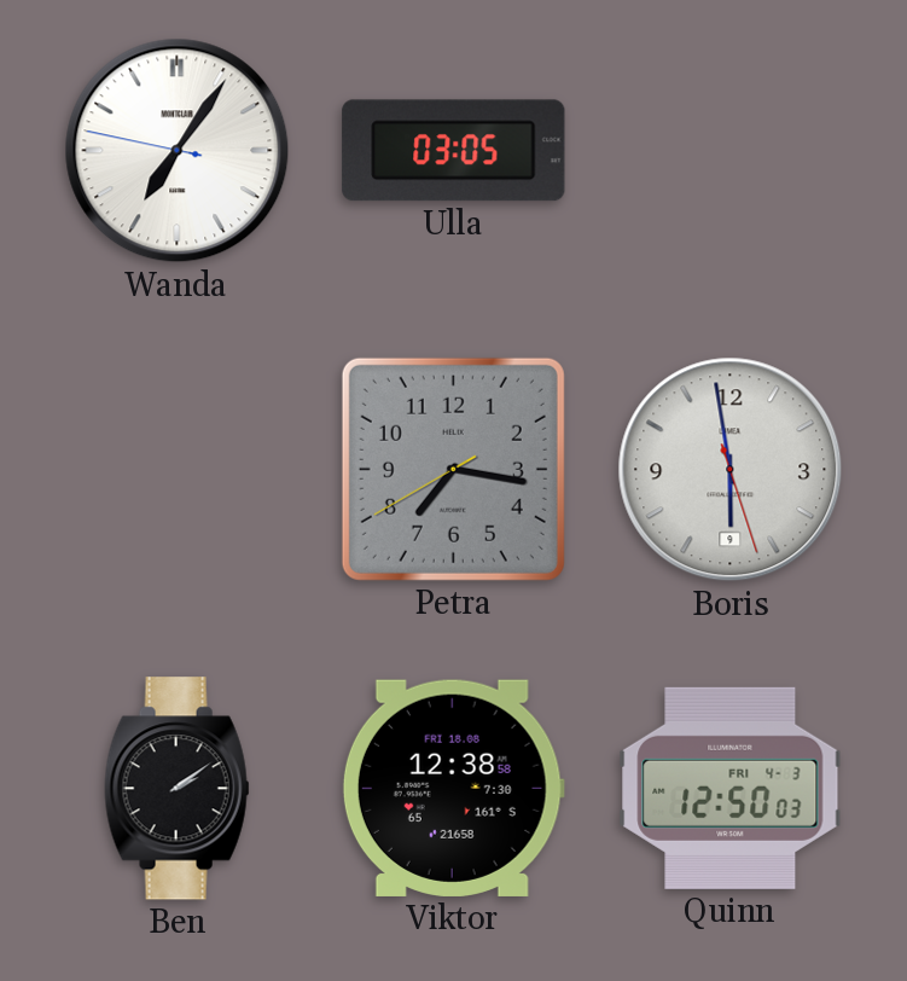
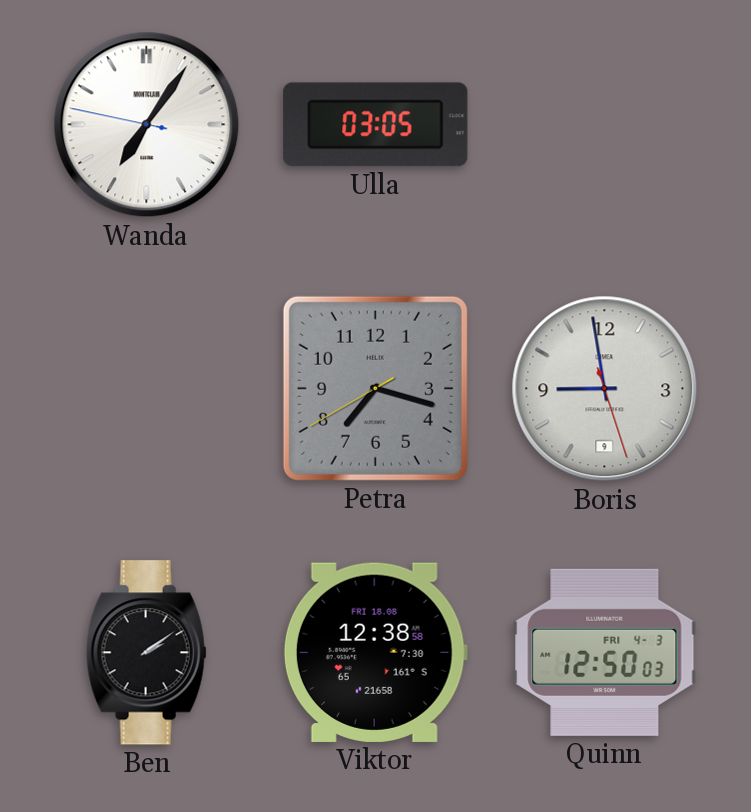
Petra: 7:16 -> 7:17
Boris: 5:58 -> 8:58
